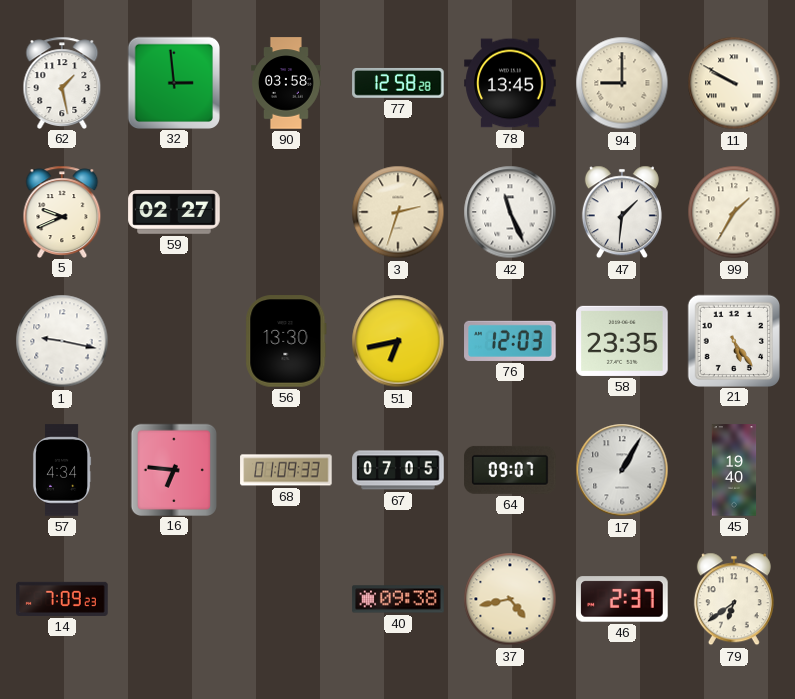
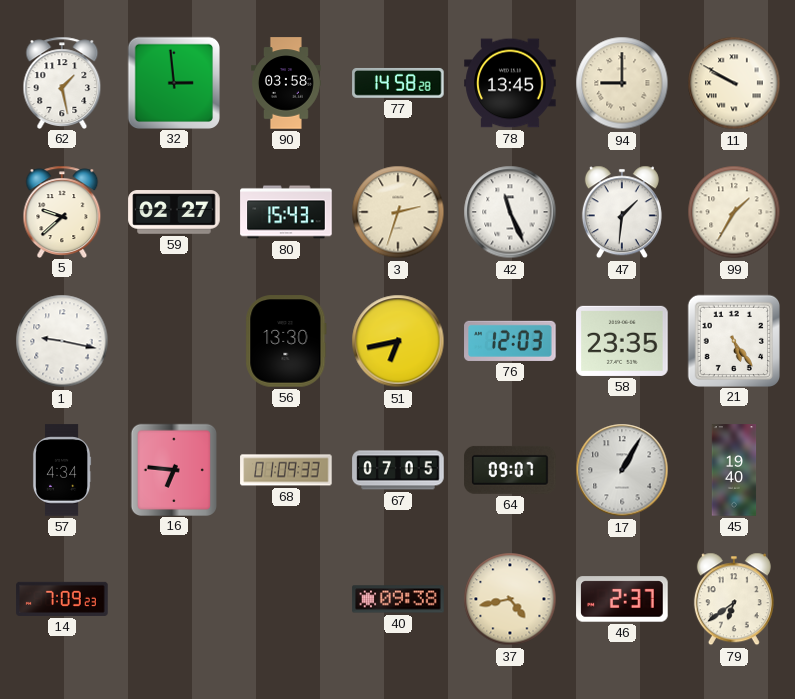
77: 12:58 -> 14:58
5: 9:41 -> 9:38
80: none -> 15:43
